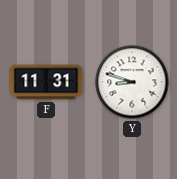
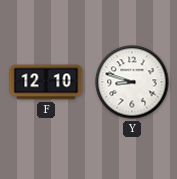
F: 11:31 -> 12:10
